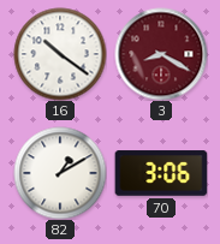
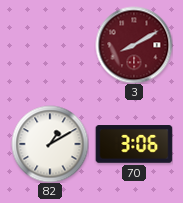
16: 10:21 -> none
3: 8:20 -> 8:10
